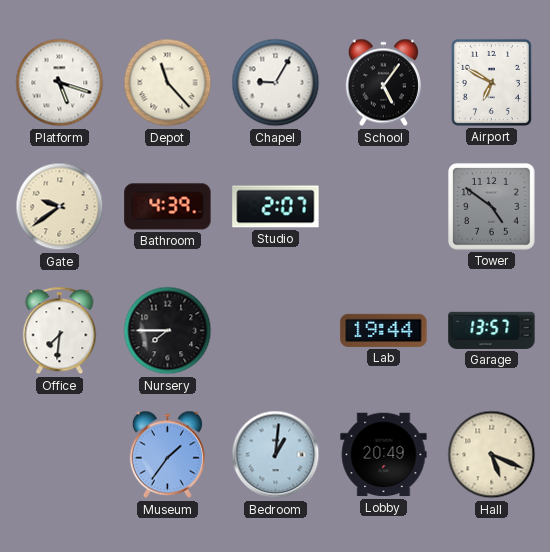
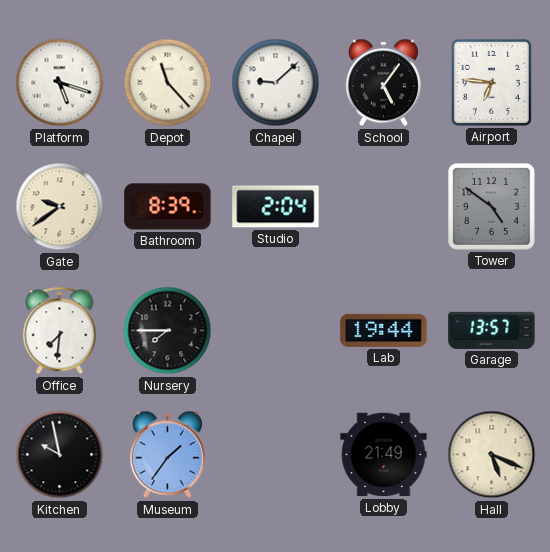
Chapel: 9:05 -> 9:08
Airport: 6:50 -> 6:46
Bathroom: 4:39 -> 8:39
Studio: 2:07 -> 2:04
Kitchen: none -> 9:58
Bedroom: 1:01 -> none
Lobby: 20:49 -> 21:49
